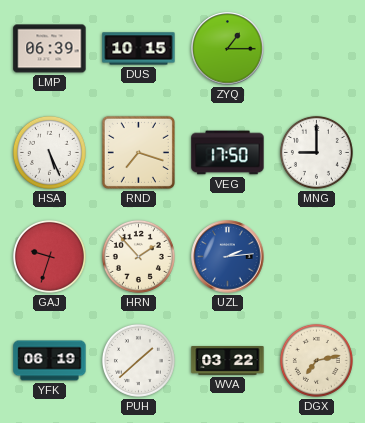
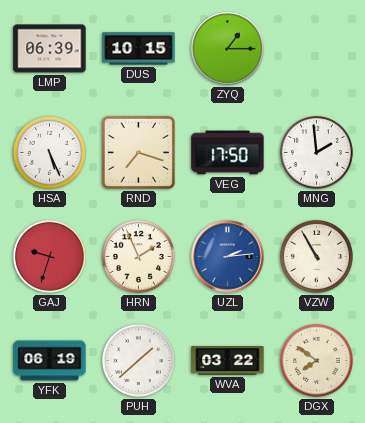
MNG: 9:00 -> 1:59
HRN: 1:53 -> 1:56
VZW: none -> 10:55
DGX: 7:13 -> 7:51
